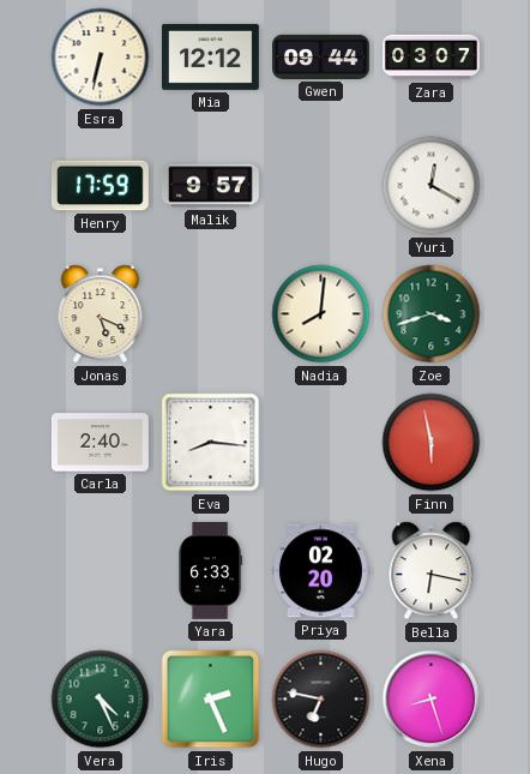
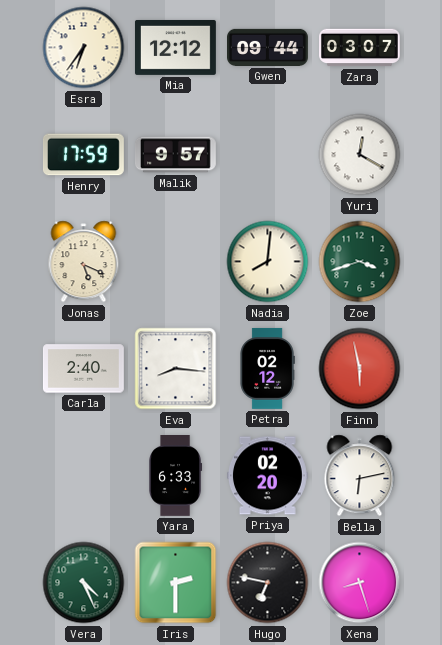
Esra: 6:32 -> 6:36
Petra: none -> 02:12
Bella: 6:17 -> 6:13
Iris: 2:26 -> 2:30
